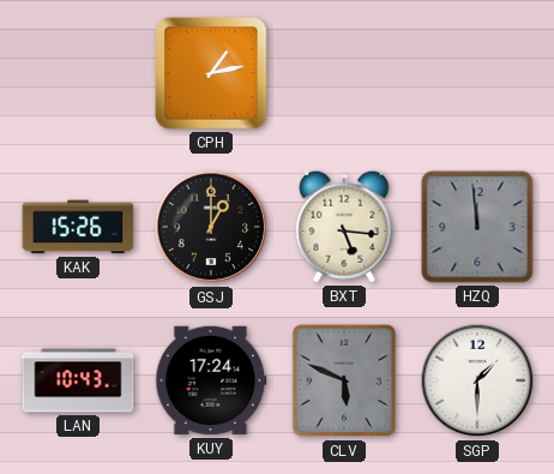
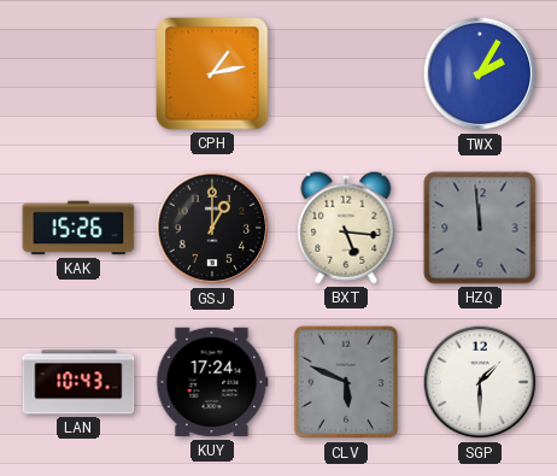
TWX: none -> 2:05
